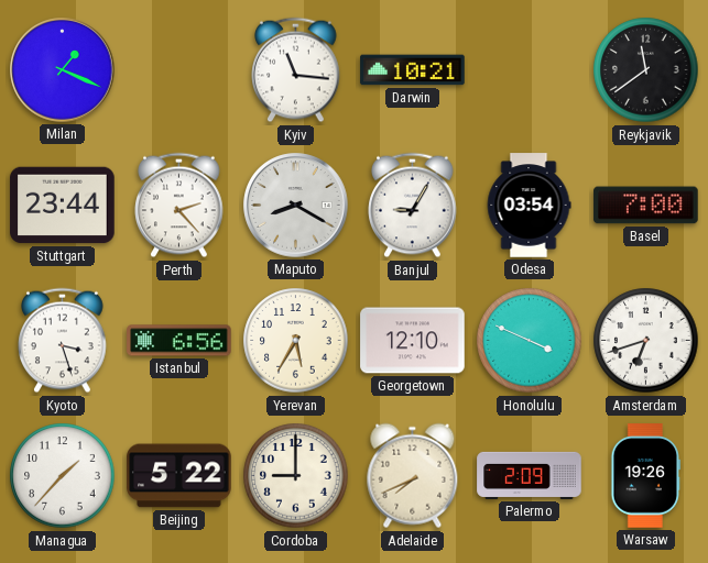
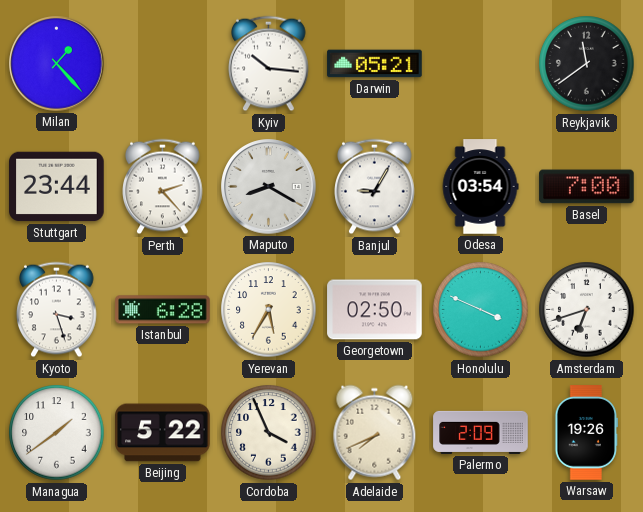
Milan: 1:19 -> 1:23
Kyiv: 11:16 -> 10:16
Darwin: 10:21 -> 05:21
Istanbul: 6:56 -> 6:28
Georgetown: 12:10 -> 02:50
Managua: 1:37 -> 1:39
Cordoba: 9:00 -> 3:56
